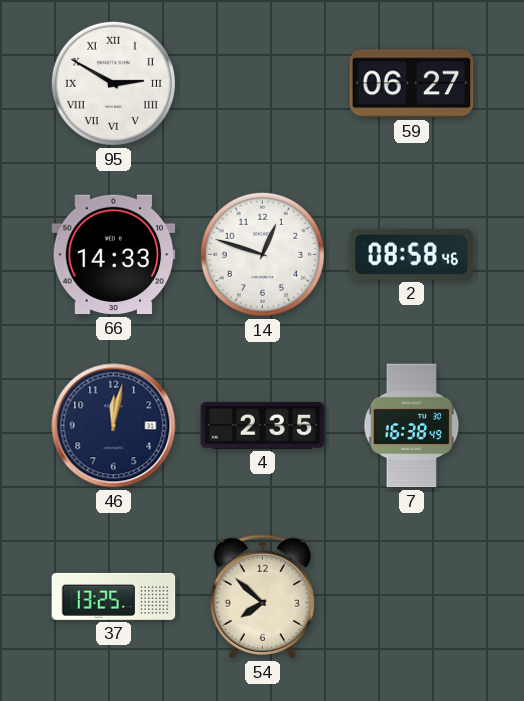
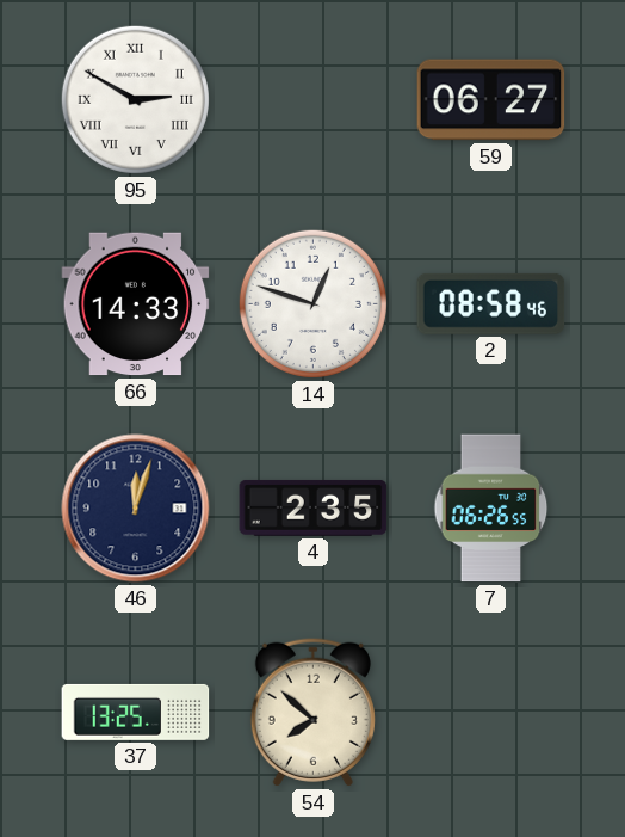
46: 12:02 -> 12:03
7: 16:38 -> 06:26
